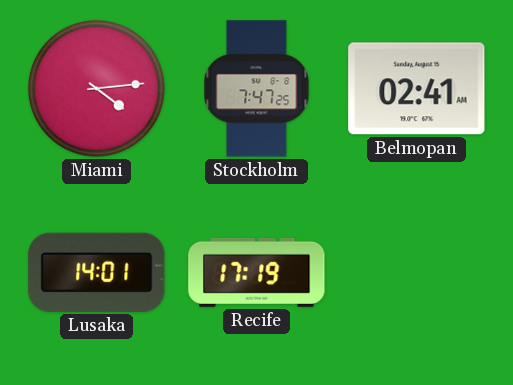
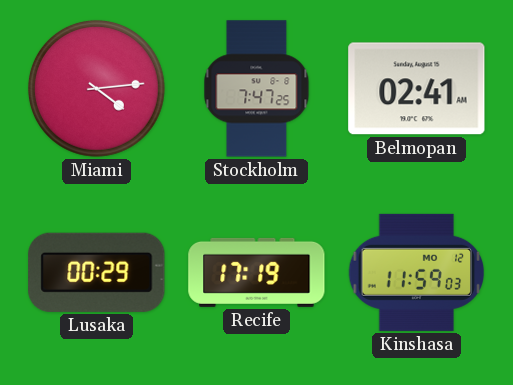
Lusaka: 14:01 -> 00:29
Kinshasa: none -> 11:59
